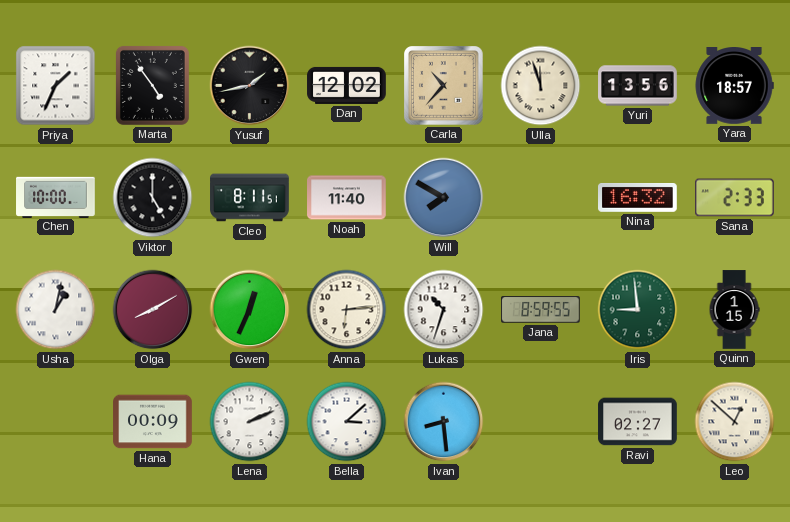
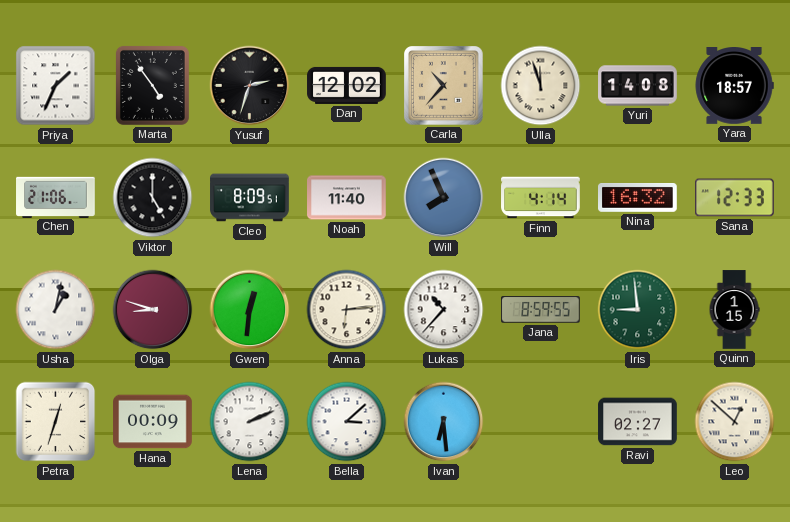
Yusuf: 1:43 -> 2:33
Yuri: 13:56 -> 14:08
Chen: 10:00 -> 21:06
Cleo: 8:11 -> 8:09
Will: 7:50 -> 7:56
Finn: none -> 4:14
Sana: 2:33 -> 12:33
Olga: 8:10 -> 8:48
Gwen: 12:34 -> 12:31
Lukas: 10:33 -> 10:37
Petra: none -> 12:33
Ivan: 8:29 -> 6:29
